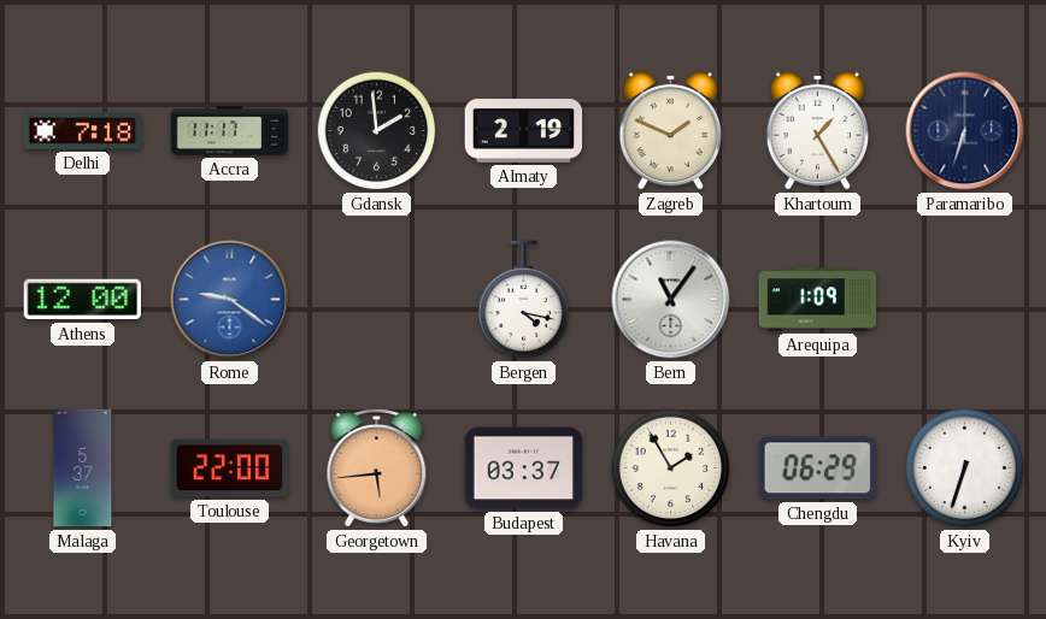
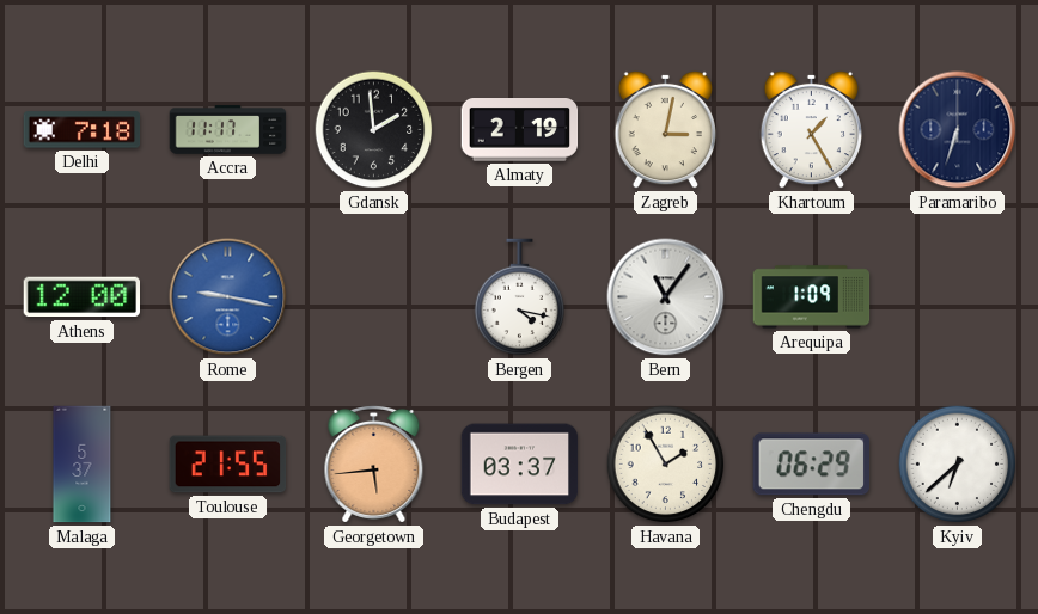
Zagreb: 1:49 -> 3:02
Rome: 9:21 -> 9:17
Toulouse: 22:00 -> 21:55
Kyiv: 6:33 -> 6:38
